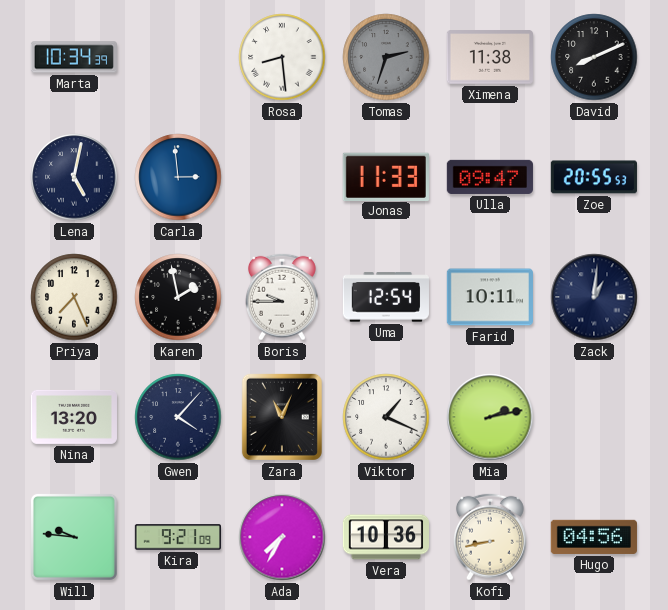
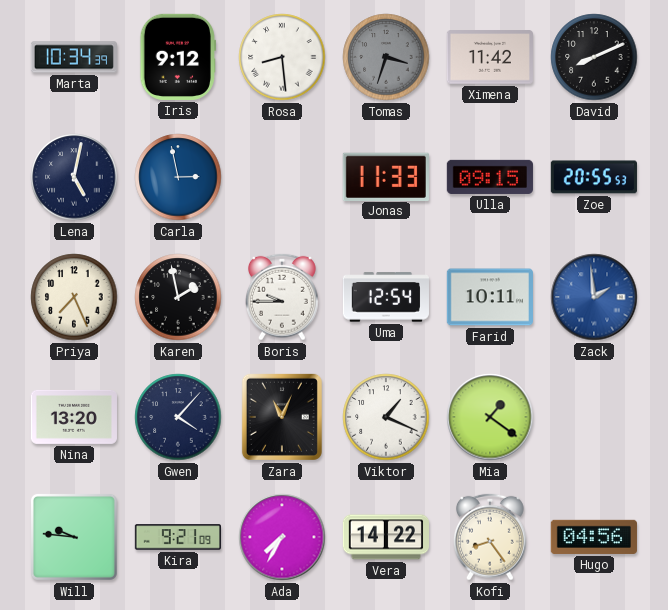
Iris: none -> 9:12
Tomas: 2:33 -> 3:33
Ximena: 11:38 -> 11:42
Carla: 2:59 -> 2:58
Ulla: 09:47 -> 09:15
Zack: 1:01 -> 1:59
Zack dial: navy -> blue
Mia: 2:13 -> 1:21
Vera: 10:36 -> 14:22
Kofi: 8:43 -> 8:24
